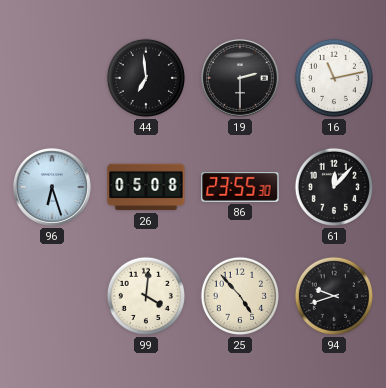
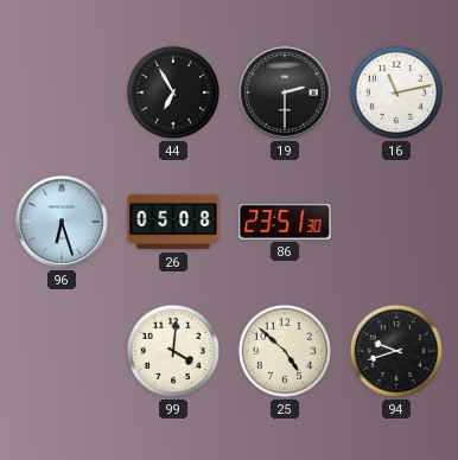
44: 6:59 -> 6:55
86: 23:55 -> 23:51
61: 12:07 -> none
25: 4:53 -> 4:52
